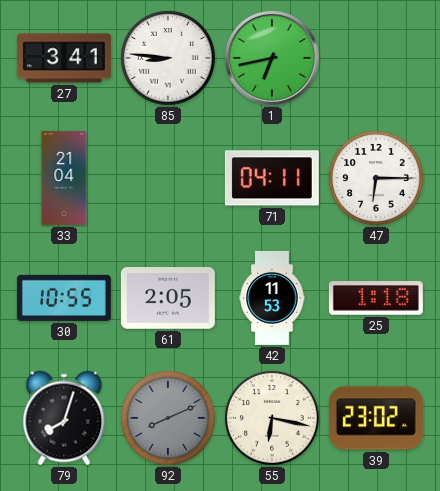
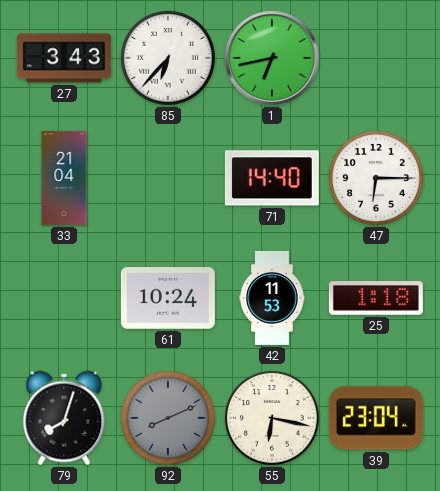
27: 3:41 -> 3:43
85: 8:46 -> 6:37
71: 04:11 -> 14:40
30: 10:55 -> none
61: 2:05 -> 10:24
39: 23:02 -> 23:04
